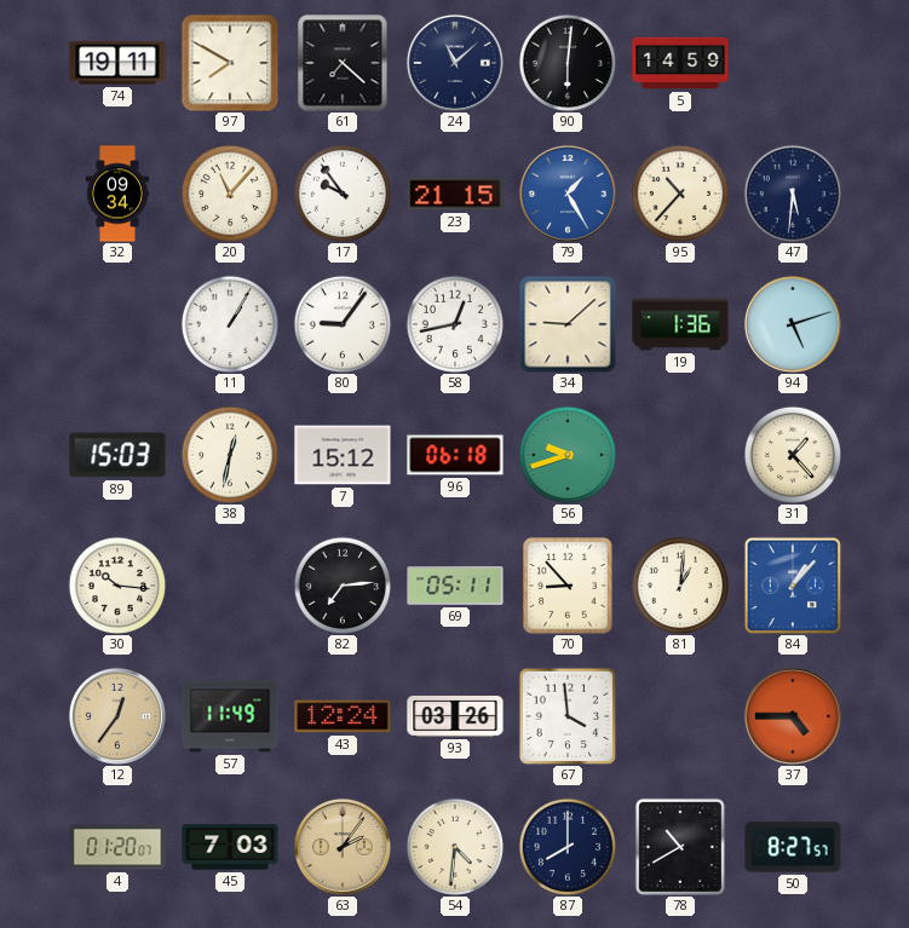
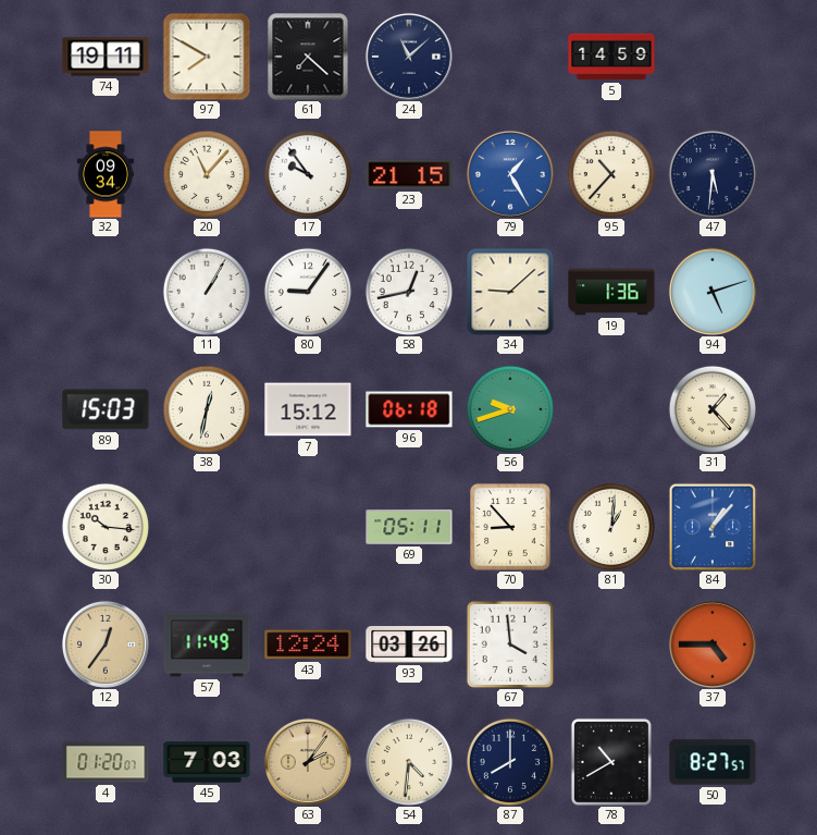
90: 6:01 -> none
82: 7:14 -> none
